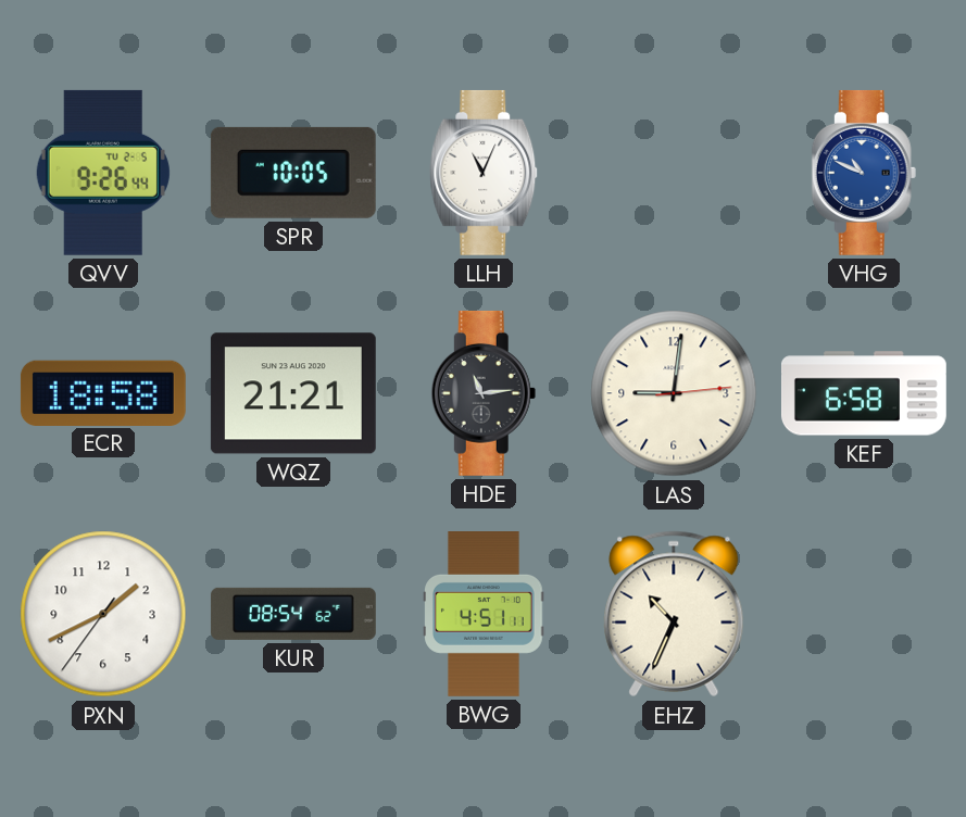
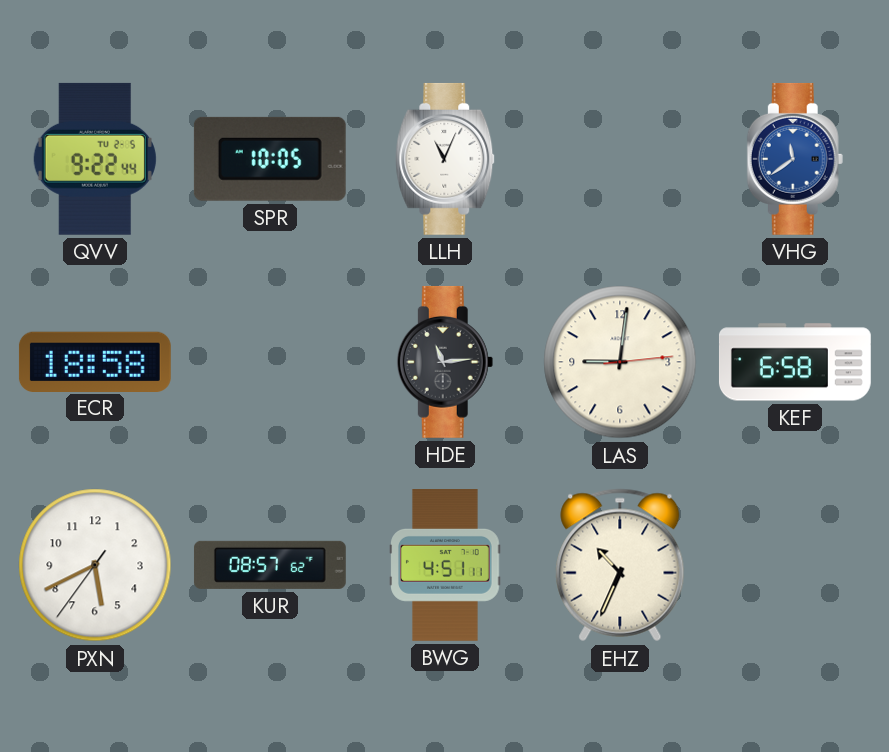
QVV: 9:26 -> 9:22
VHG: 10:49 -> 11:39
WQZ: 21:21 -> none
PXN: 1:40 -> 5:40
KUR: 08:54 -> 08:57
